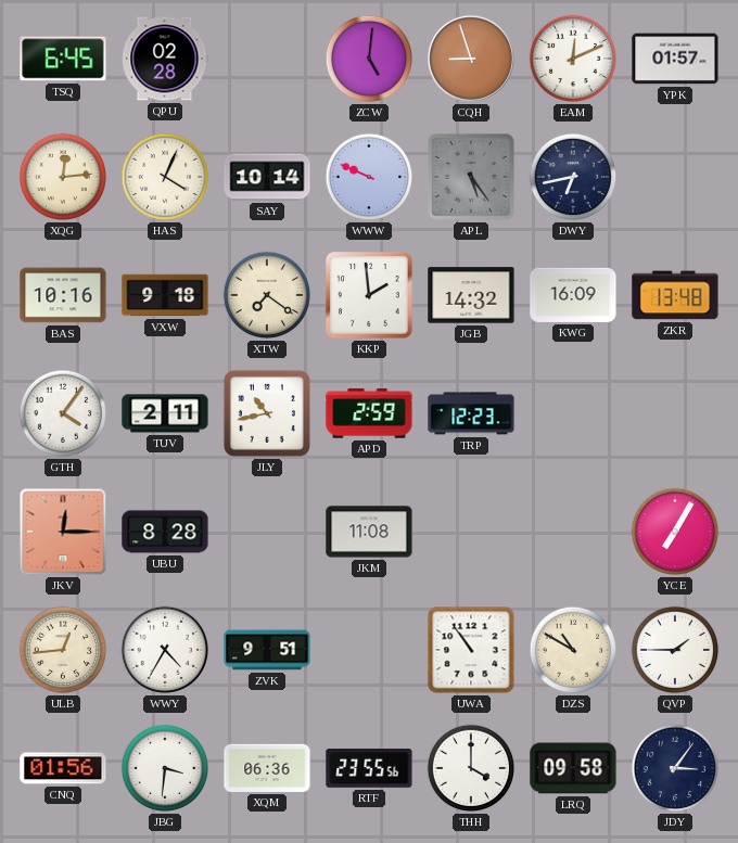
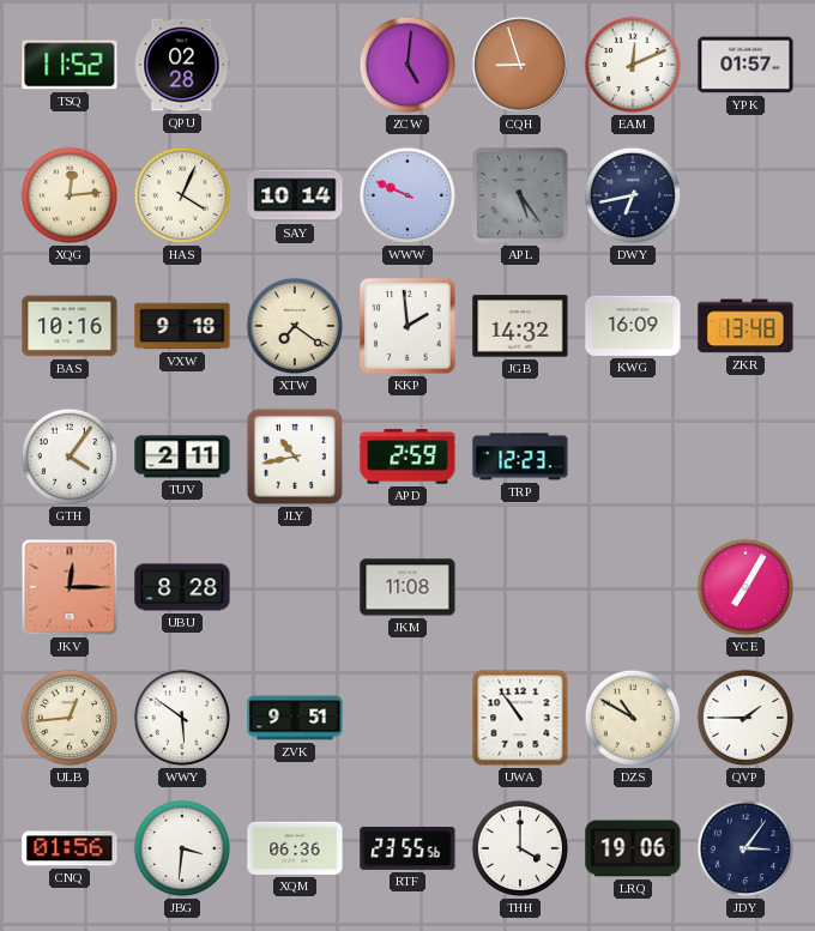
TSQ: 6:45 -> 11:52
WWY: 4:35 -> 5:51
LRQ: 09:58 -> 19:06
